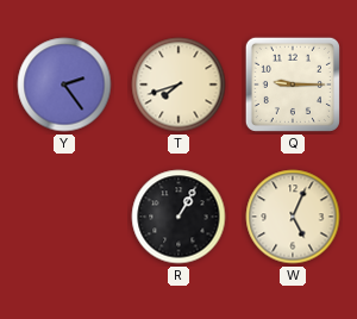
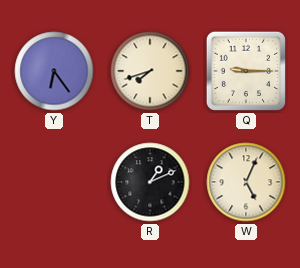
Y: 2:24 -> 6:24
R: 1:05 -> 1:11
